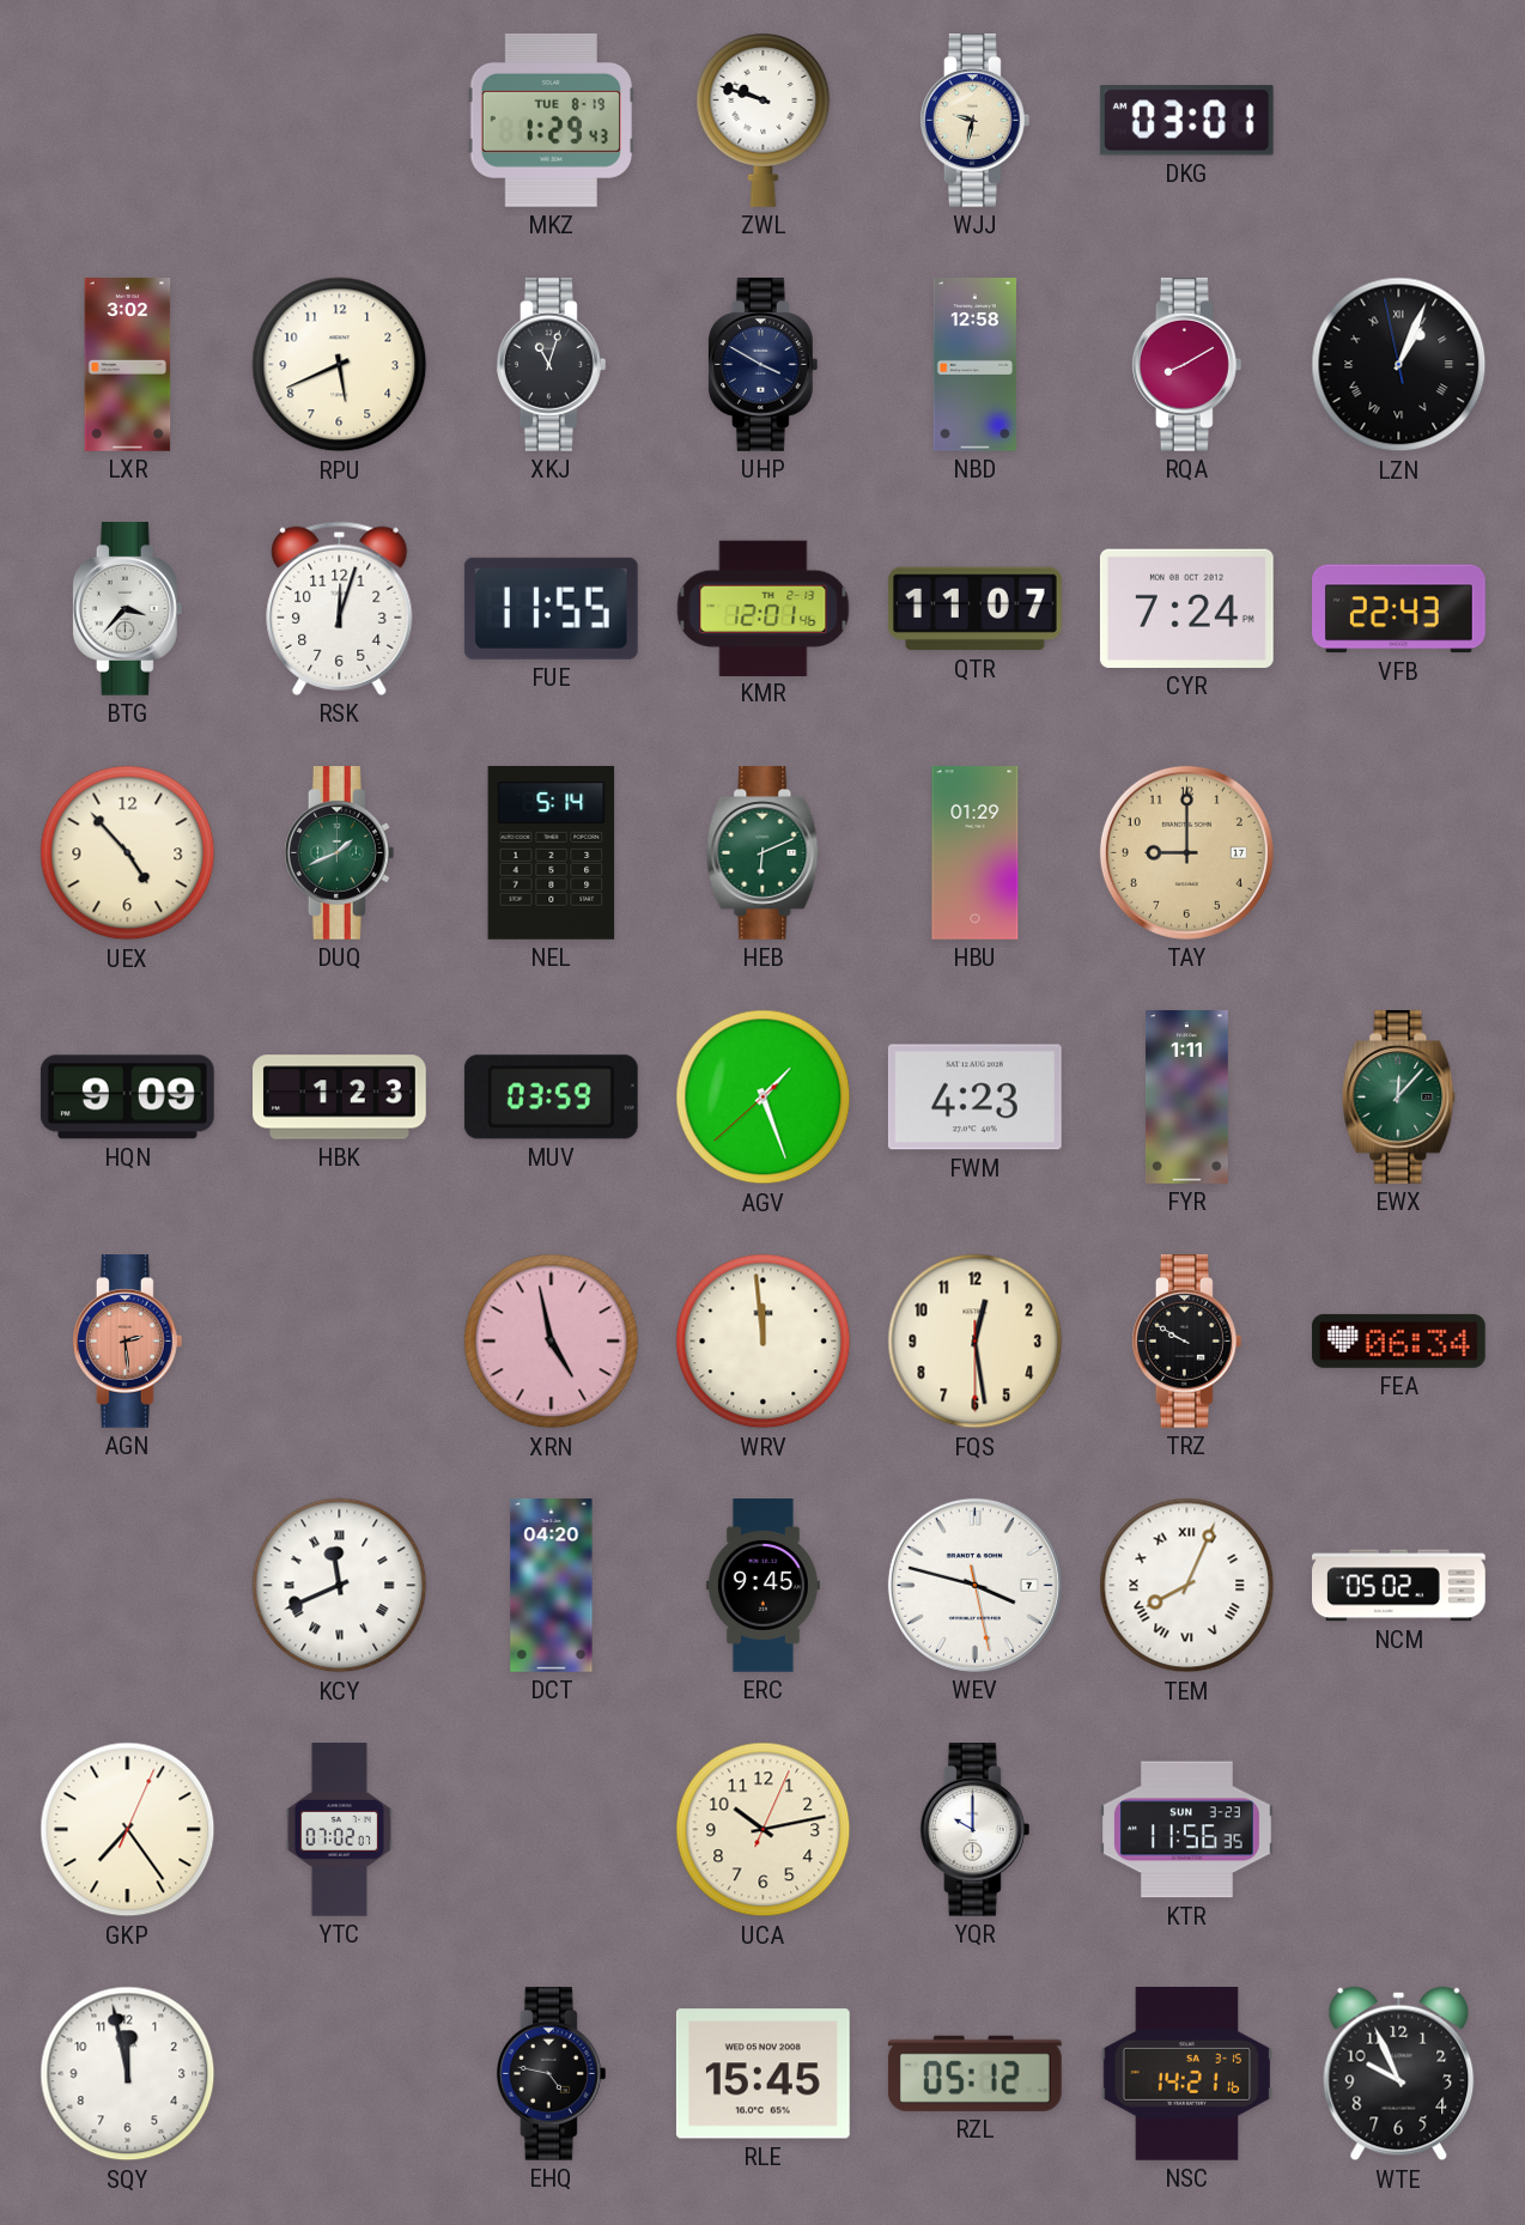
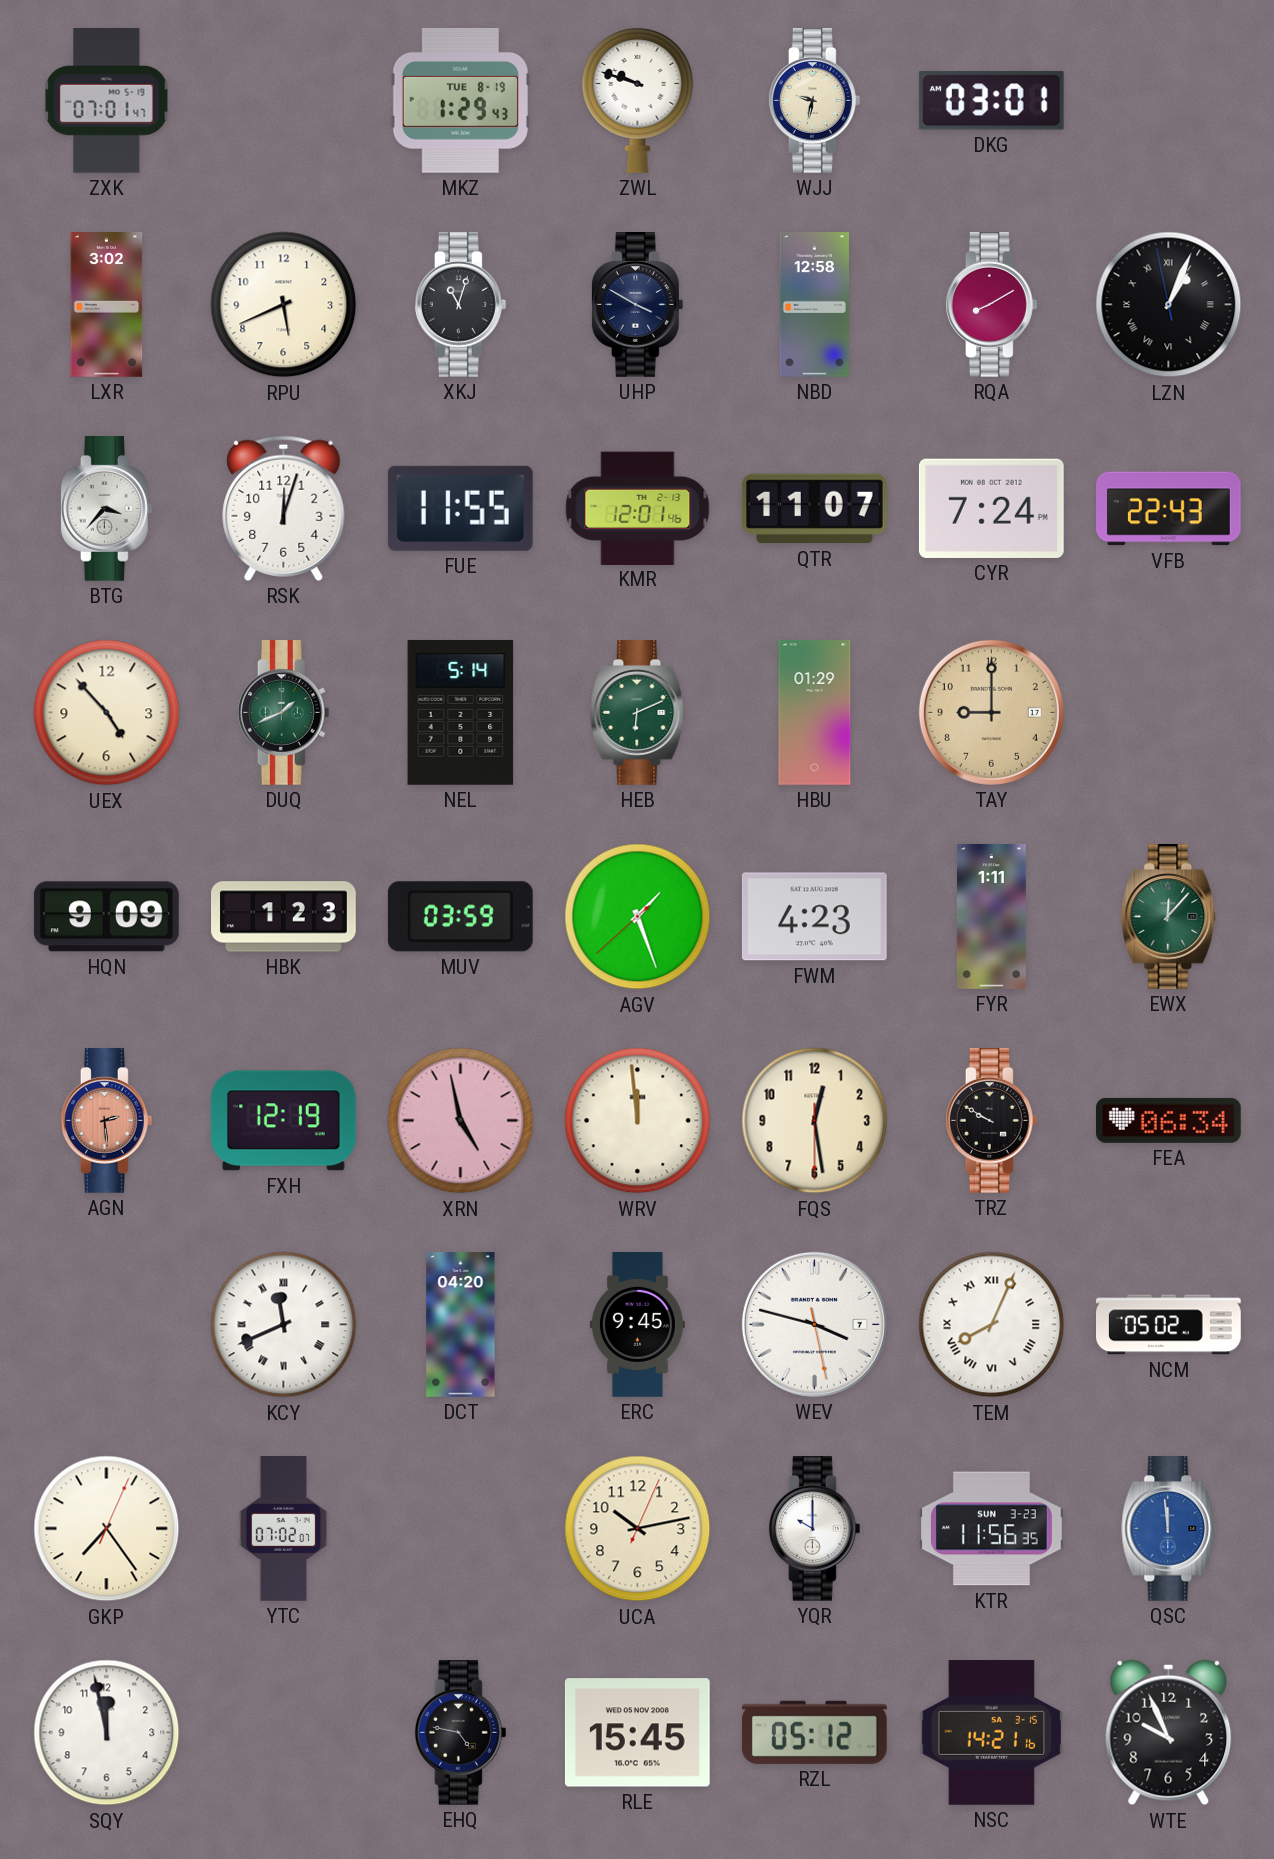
ZXK: none -> 07:01
FXH: none -> 12:19
QSC: none -> 11:59
